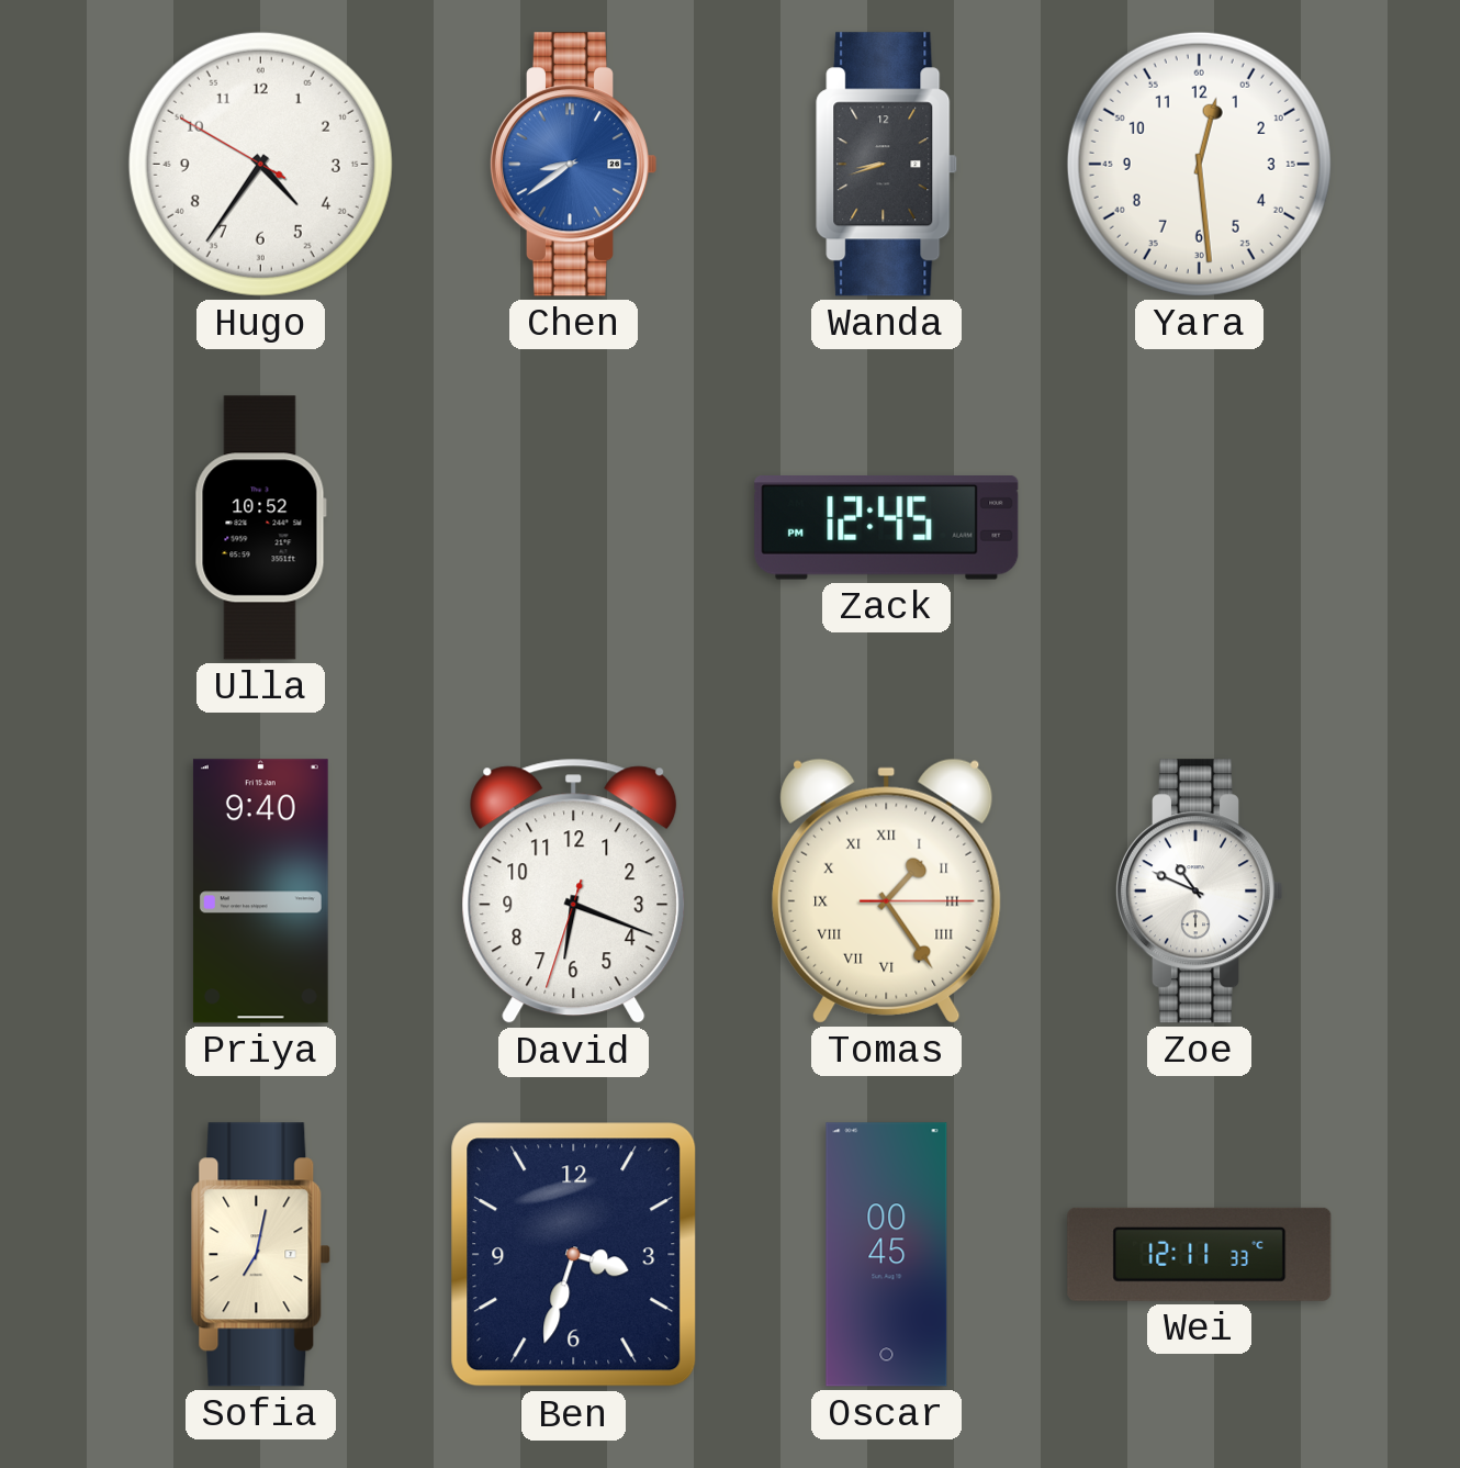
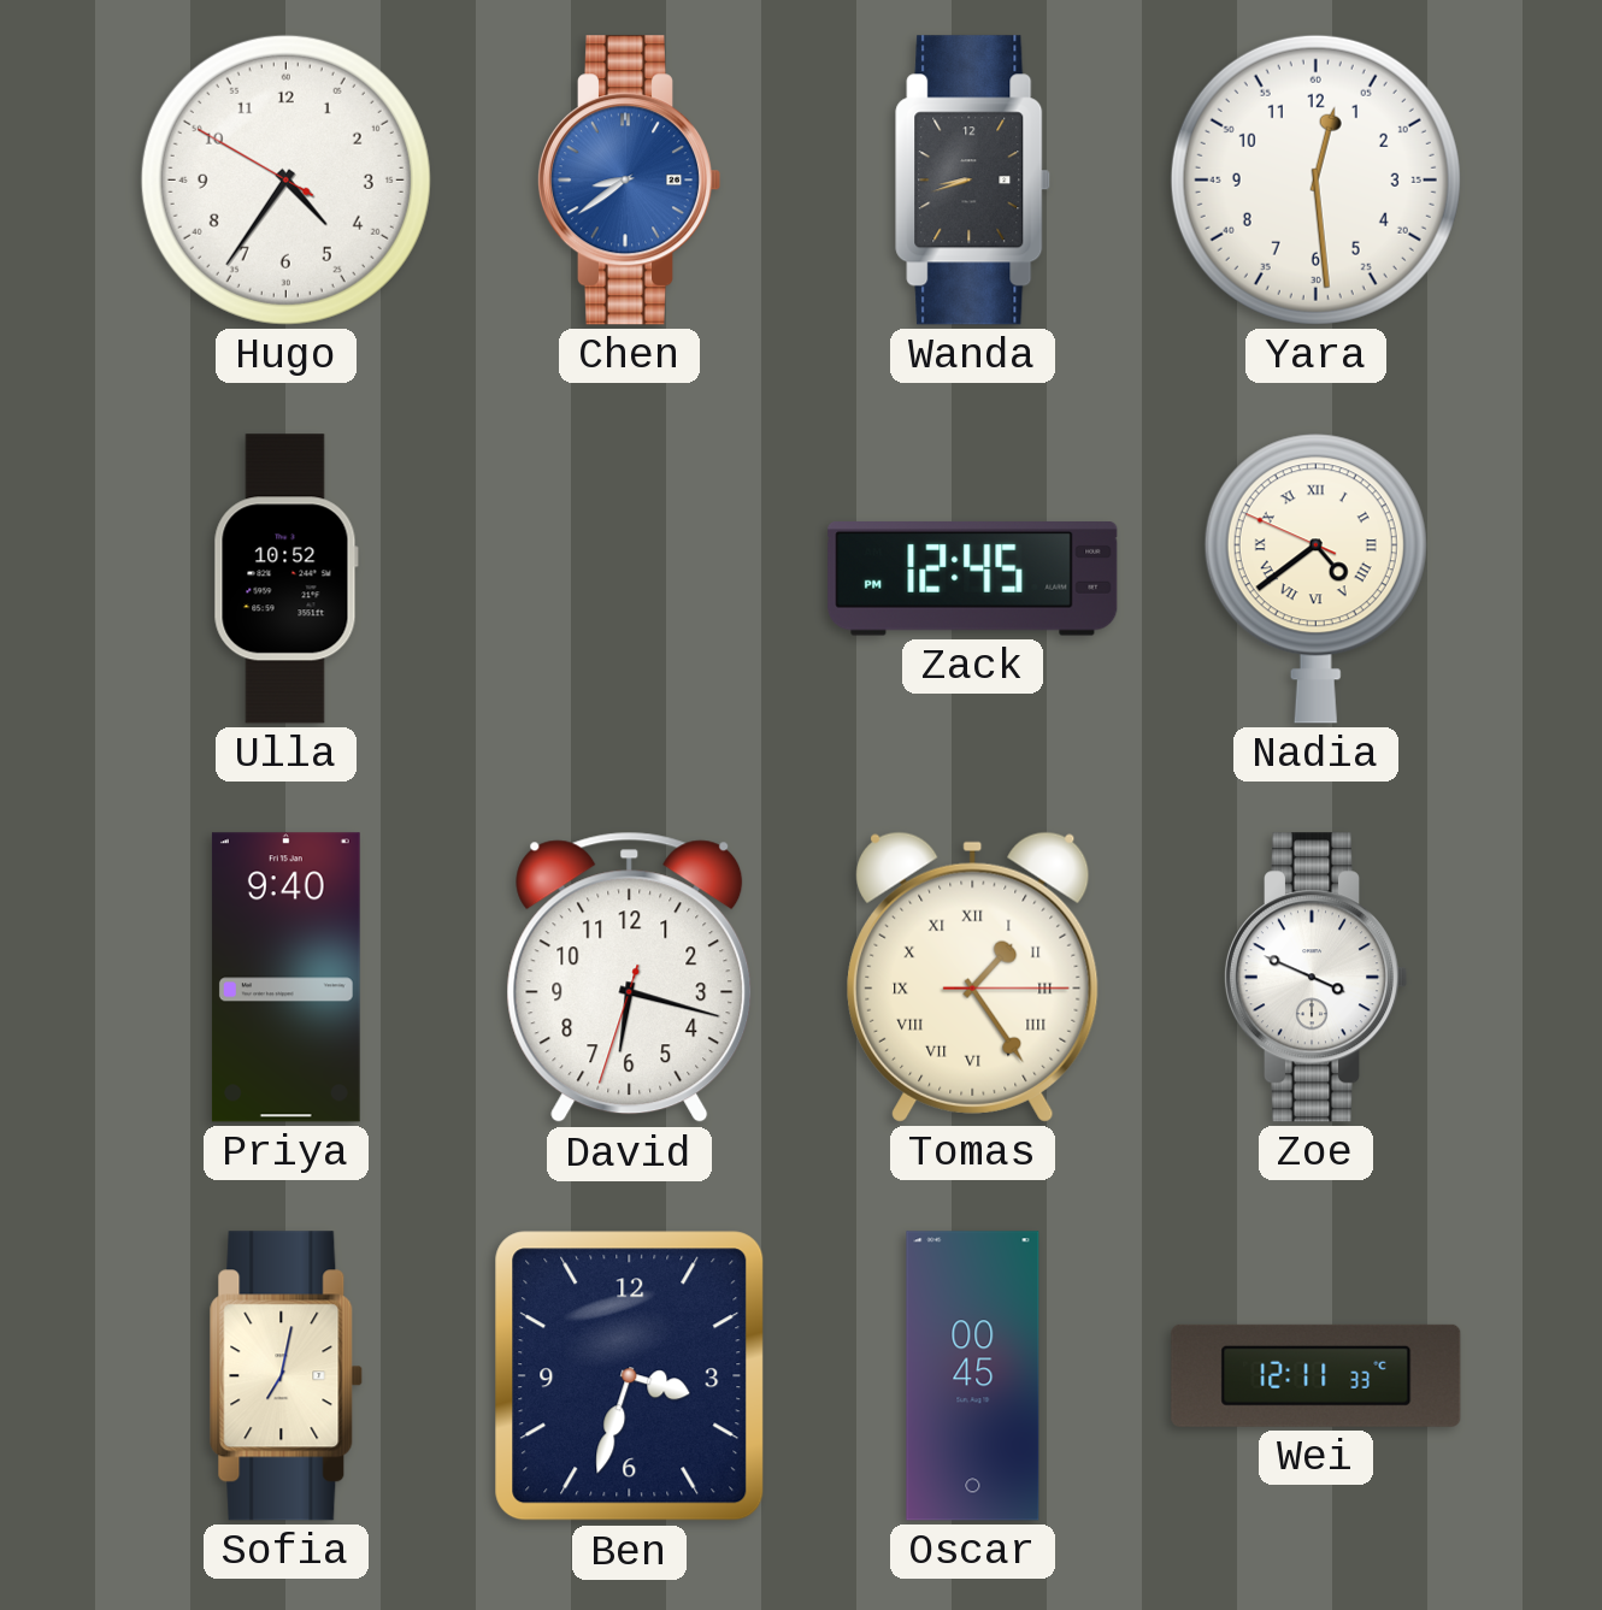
Nadia: none -> 4:38
David: 6:18 -> 6:17
Zoe: 10:49 -> 3:49
